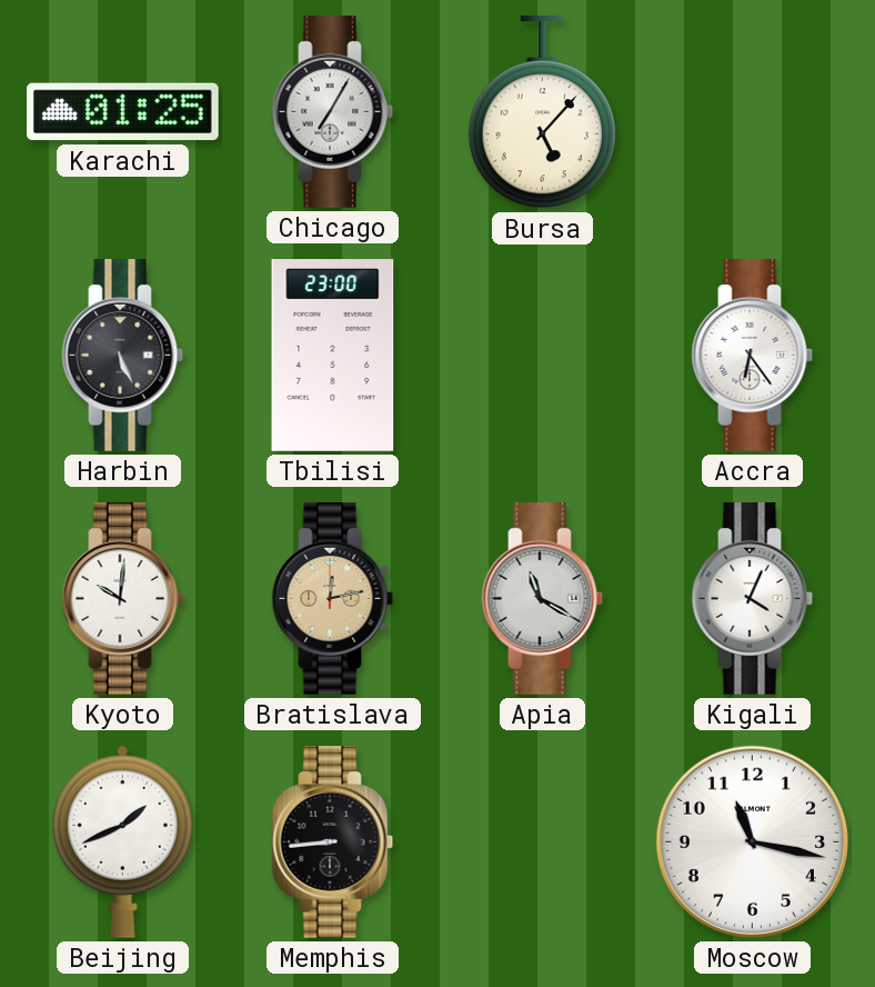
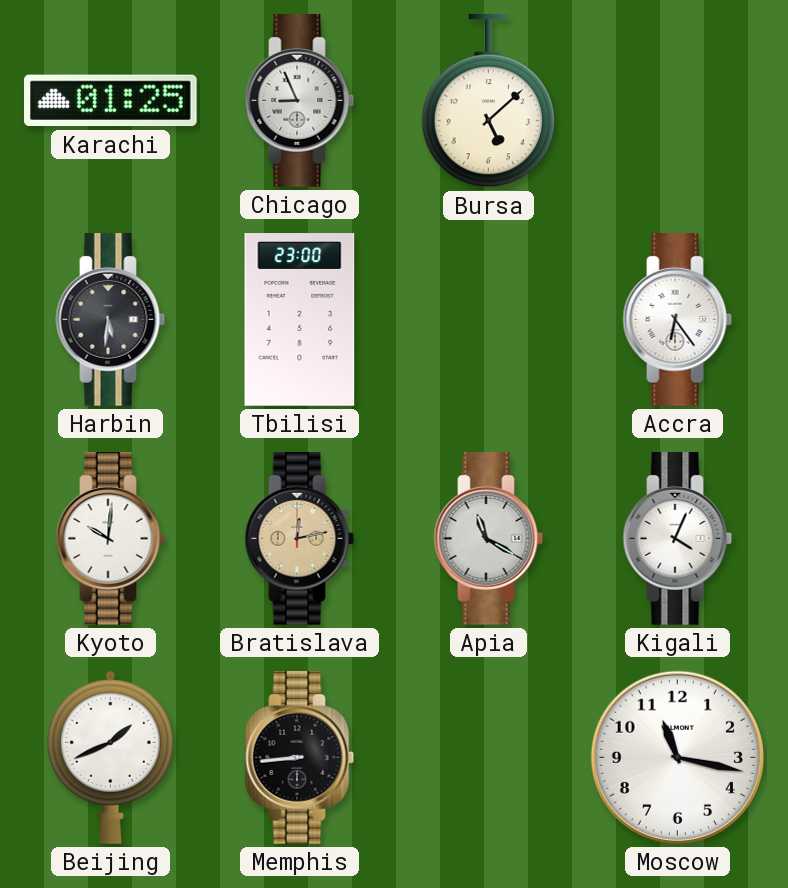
Chicago: 7:05 -> 8:56
Bursa: 5:07 -> 5:08
Harbin: 5:26 -> 5:31
